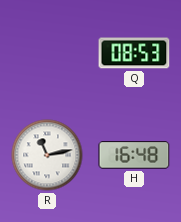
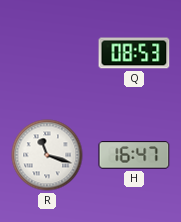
R: 11:13 -> 11:18
H: 16:48 -> 16:47
